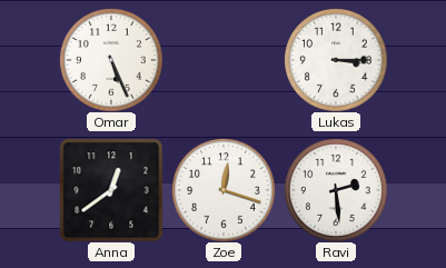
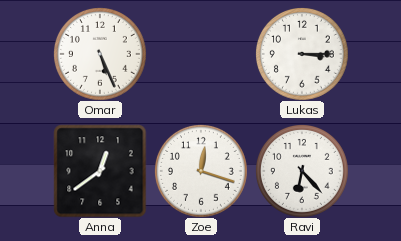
Ravi: 2:29 -> 6:23
